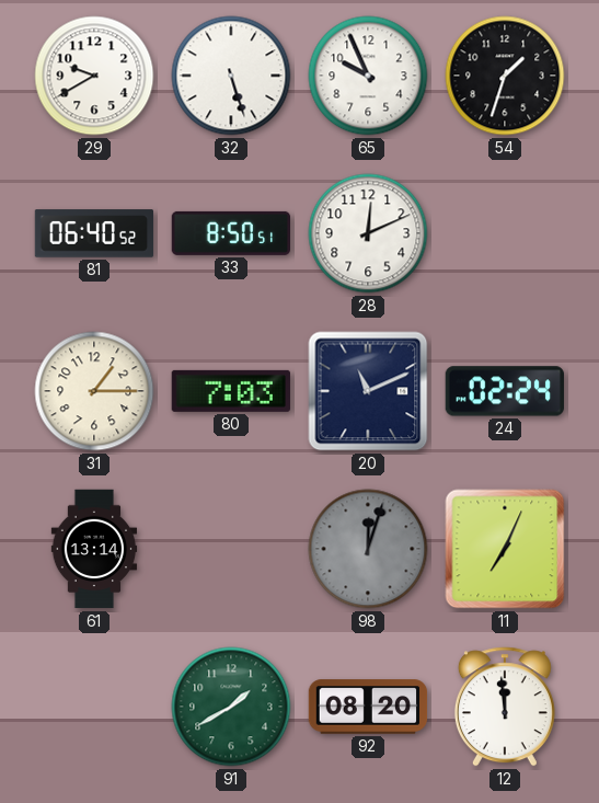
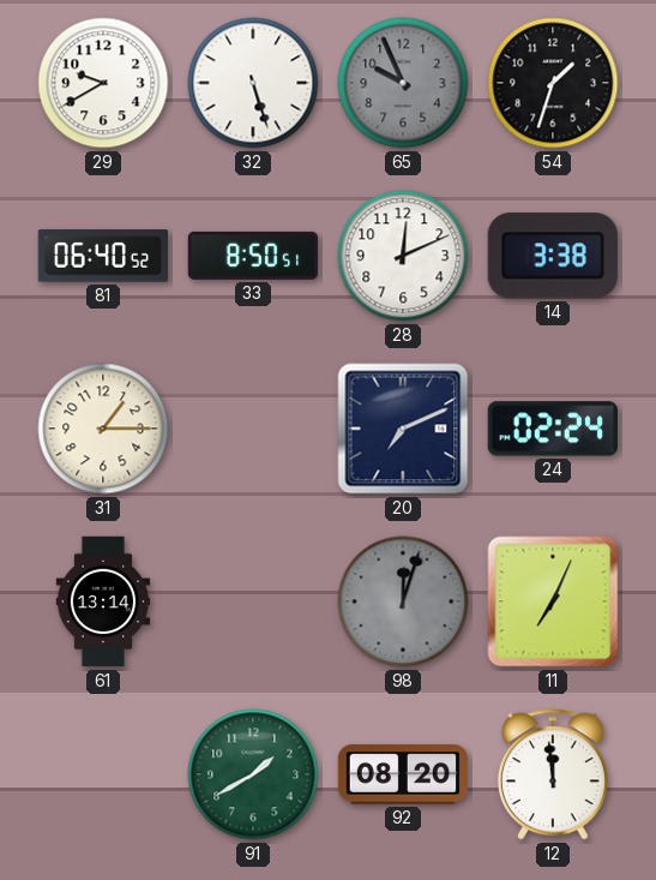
65 dial: white -> grey
14: none -> 3:38
80: 7:03 -> none
20: 11:11 -> 7:11
